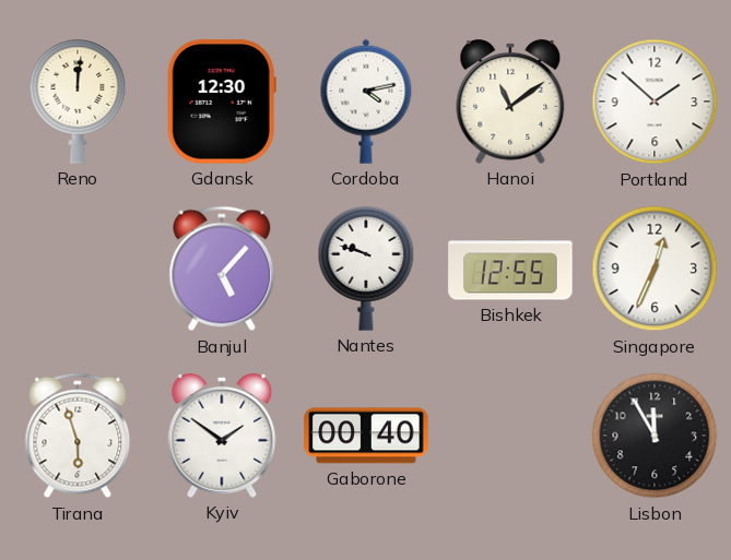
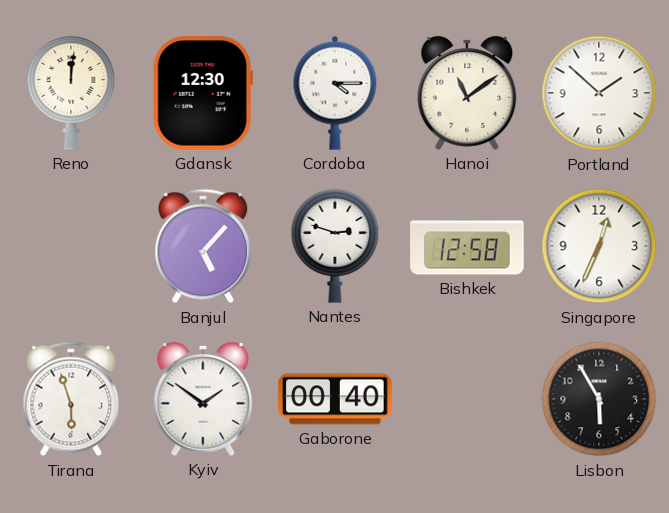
Cordoba: 4:13 -> 4:15
Nantes: 9:48 -> 2:48
Bishkek: 12:55 -> 12:58
Lisbon: 11:55 -> 5:55
